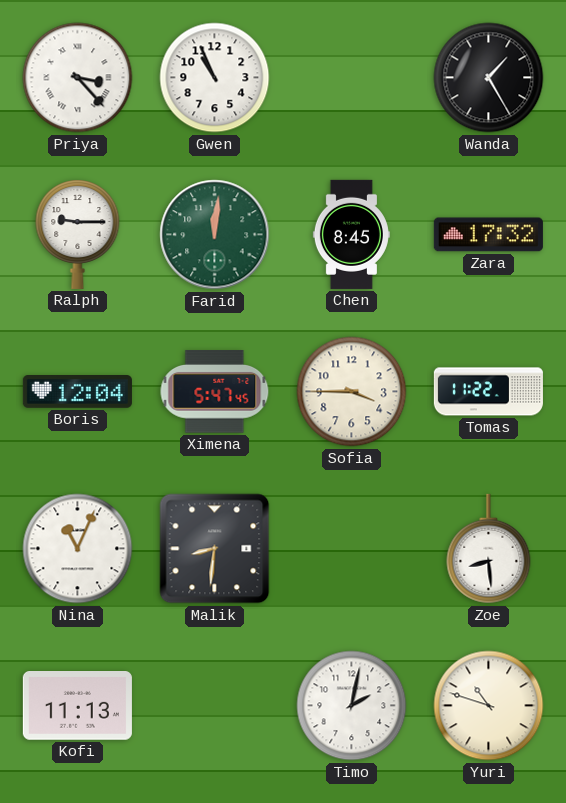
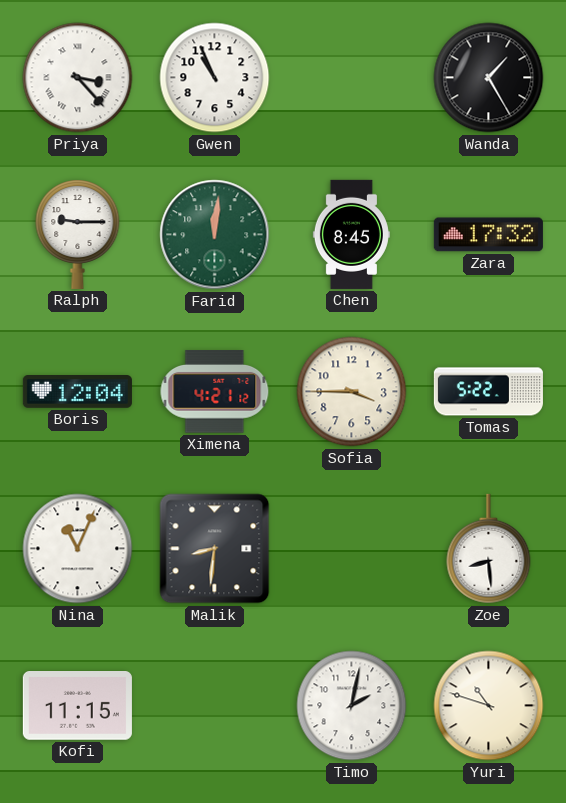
Ximena: 5:47 -> 4:21
Tomas: 11:22 -> 5:22
Kofi: 11:13 -> 11:15
